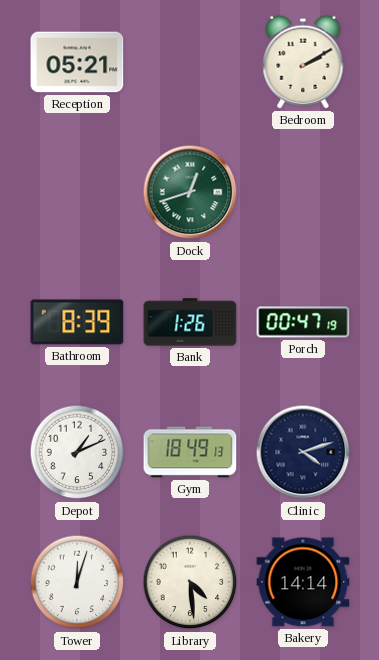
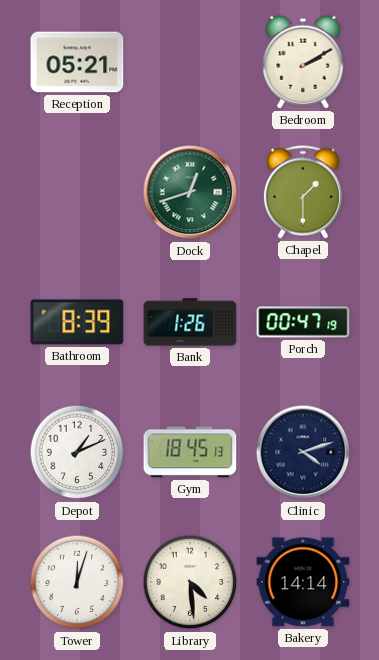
Chapel: none -> 1:30
Gym: 18:49 -> 18:45
